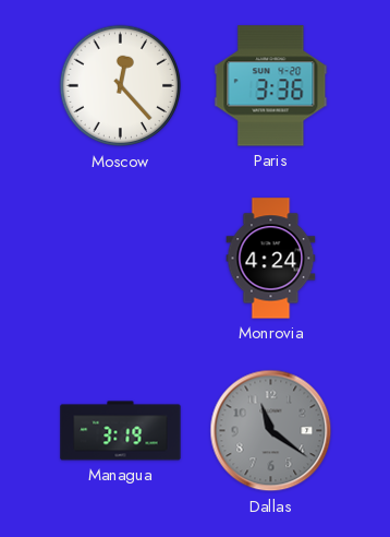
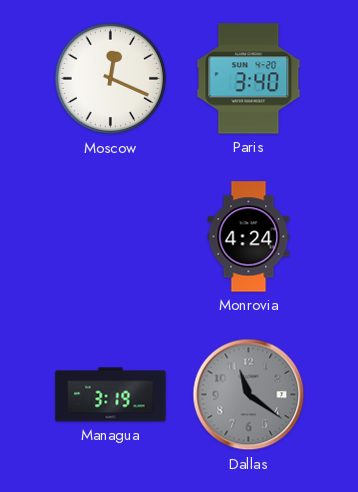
Moscow: 12:23 -> 12:19
Paris: 3:36 -> 3:40
